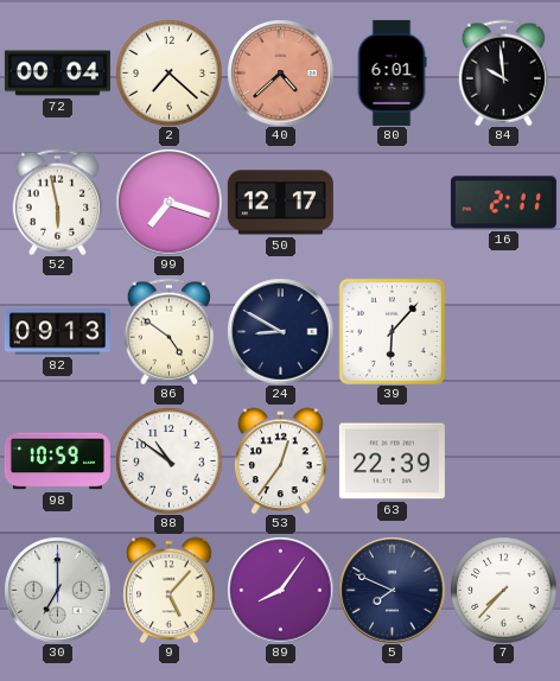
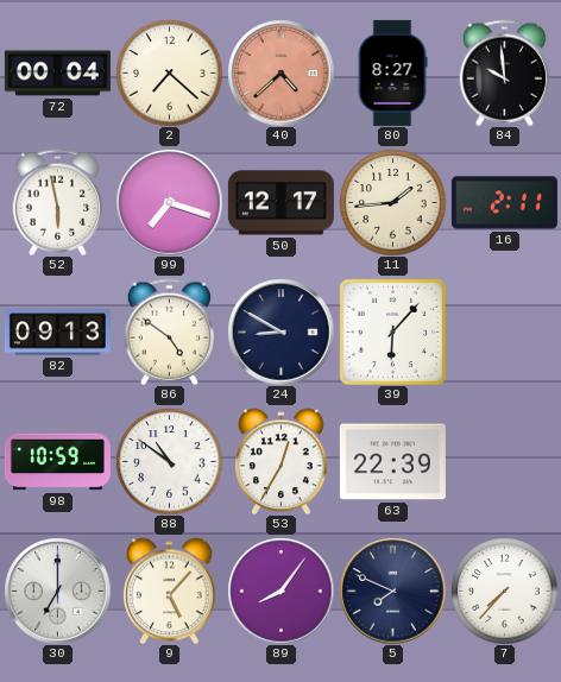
80: 6:01 -> 8:27
11: none -> 1:44
53: 12:36 -> 12:35
